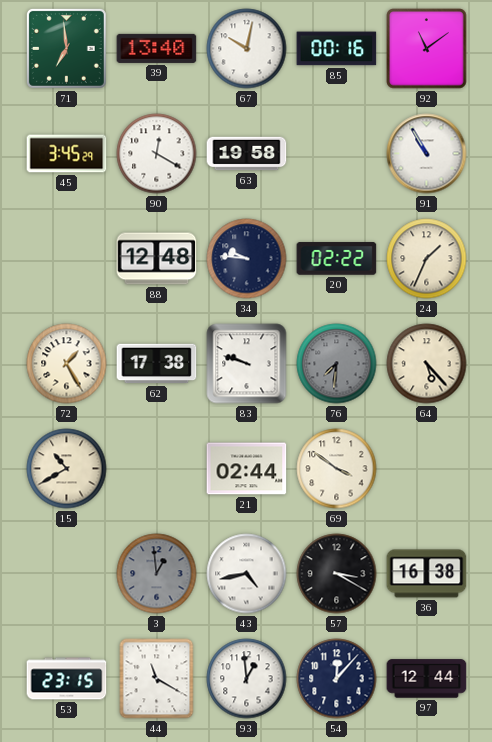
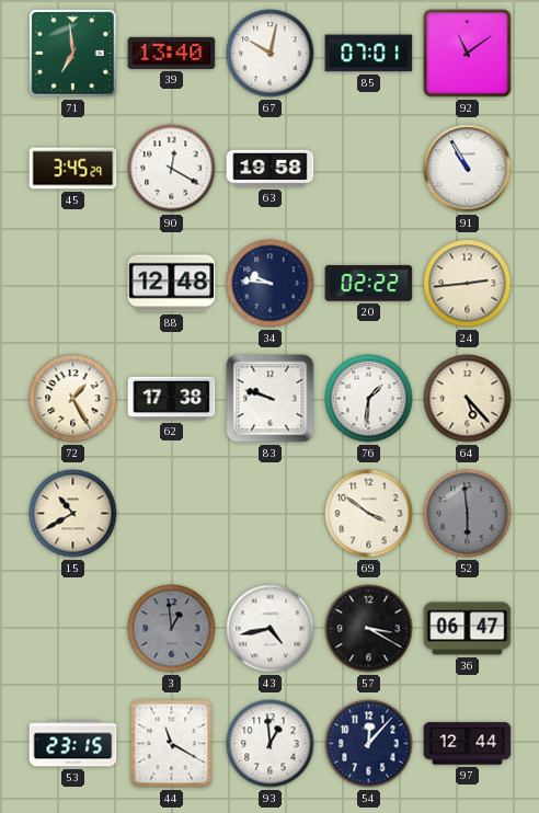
85: 00:16 -> 07:01
24: 1:34 -> 2:44
76: 7:31 -> 1:31
76 dial: grey -> white
21: 02:44 -> none
52: none -> 5:59
36: 16:38 -> 06:47
